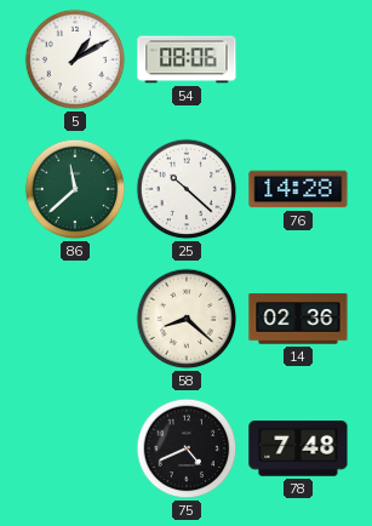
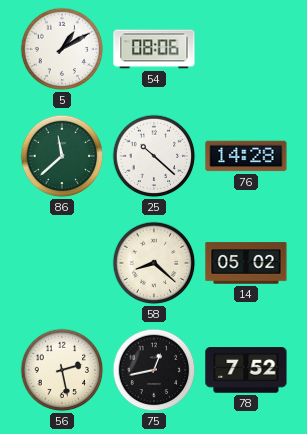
14: 02:36 -> 05:02
56: none -> 2:28
75: 4:41 -> 12:43
78: 7:48 -> 7:52
